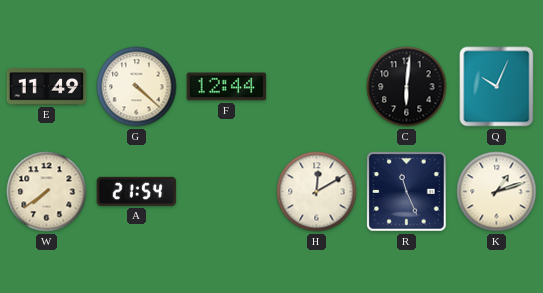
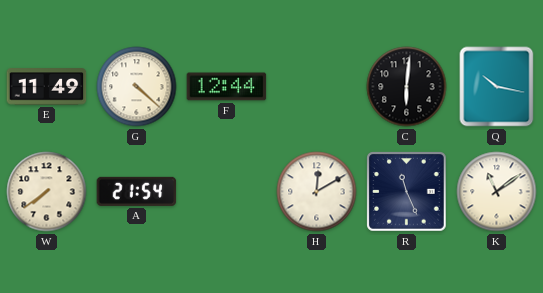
Q: 10:04 -> 10:17
K: 1:12 -> 11:09
